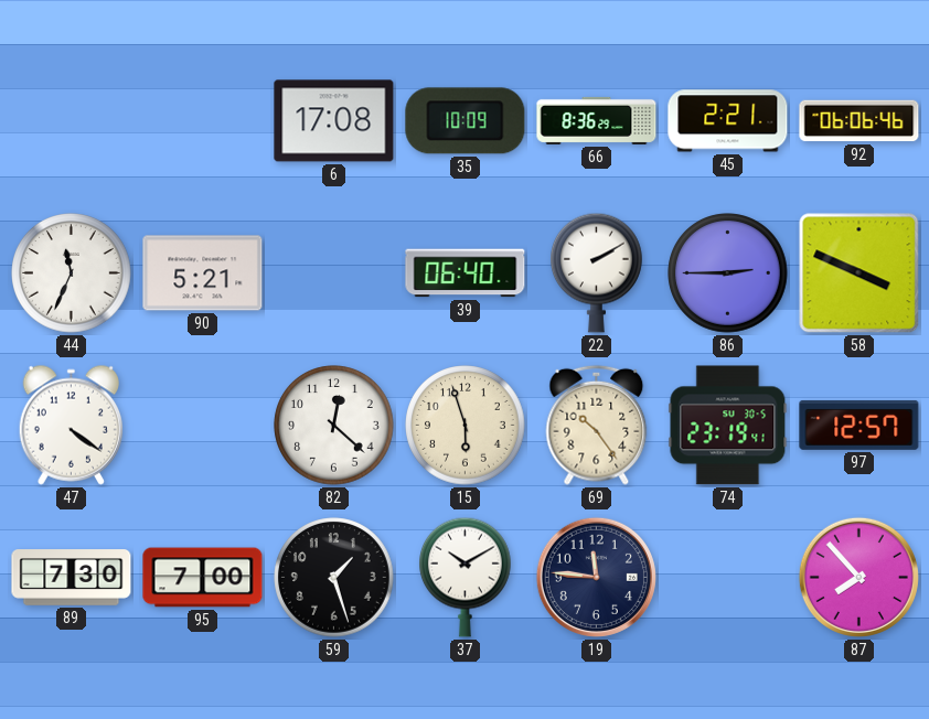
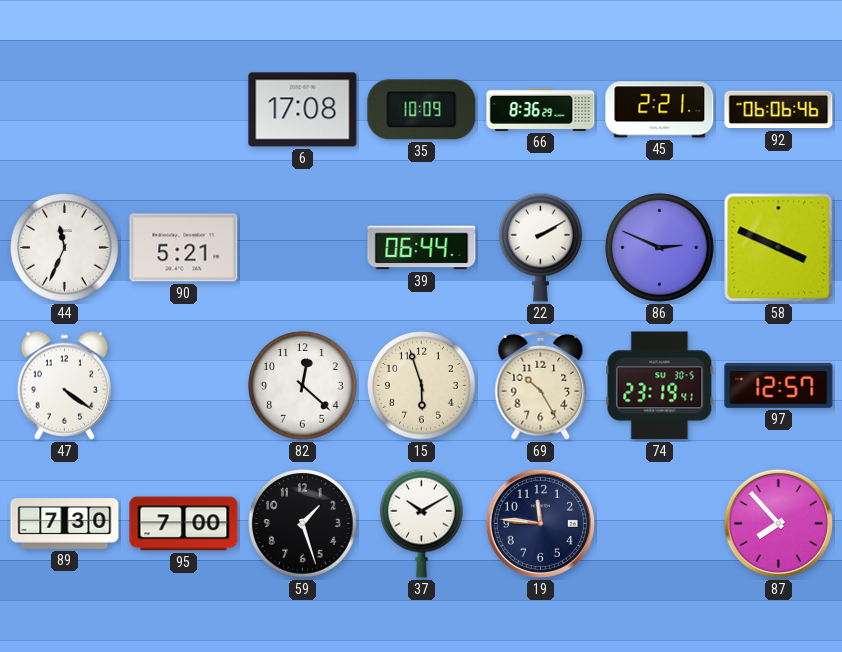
39: 06:40 -> 06:44
86: 2:45 -> 2:49
69: 10:24 -> 10:25
